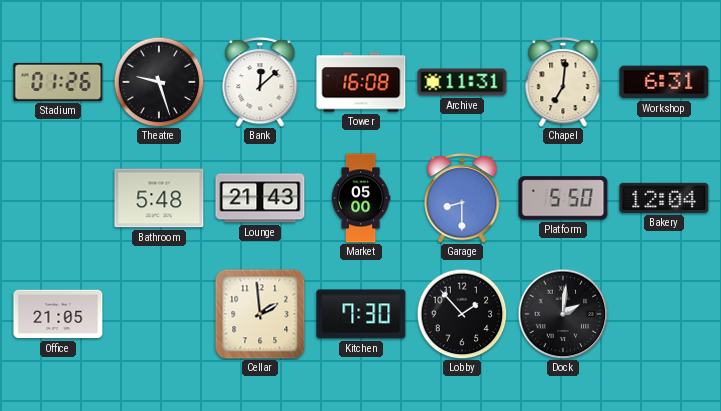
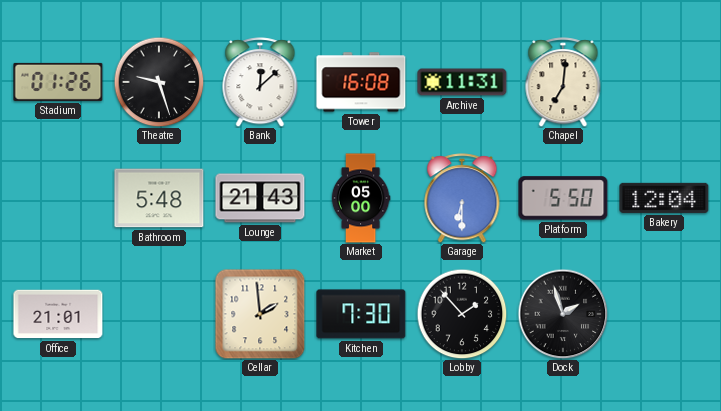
Workshop: 6:31 -> none
Garage: 8:30 -> 6:30
Office: 21:05 -> 21:01
Dock: 2:01 -> 1:57
